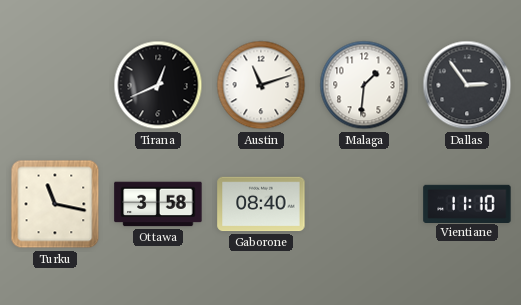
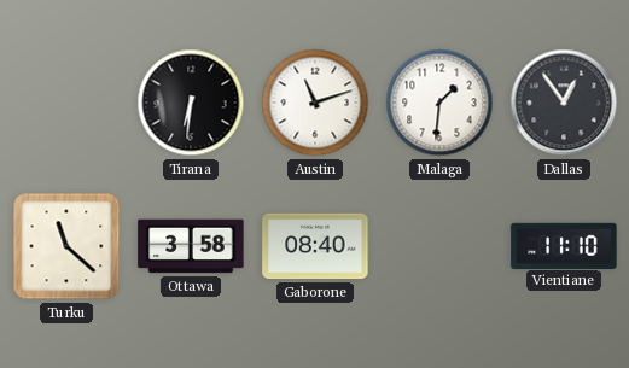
Tirana: 12:41 -> 6:31
Dallas: 2:54 -> 12:54
Turku: 11:17 -> 11:22
